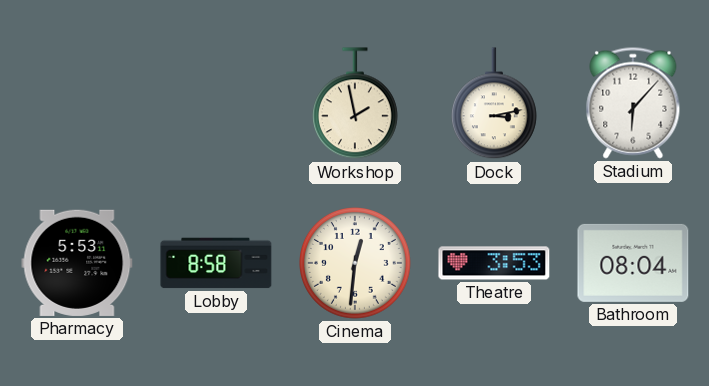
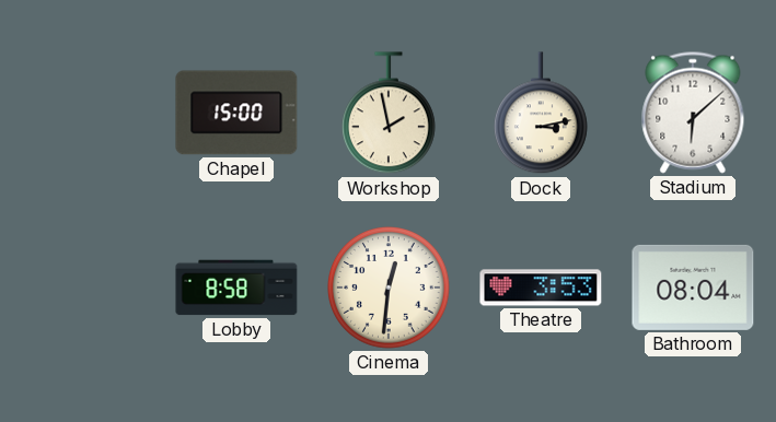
Chapel: none -> 15:00
Stadium: 6:07 -> 6:08
Pharmacy: 5:53 -> none
